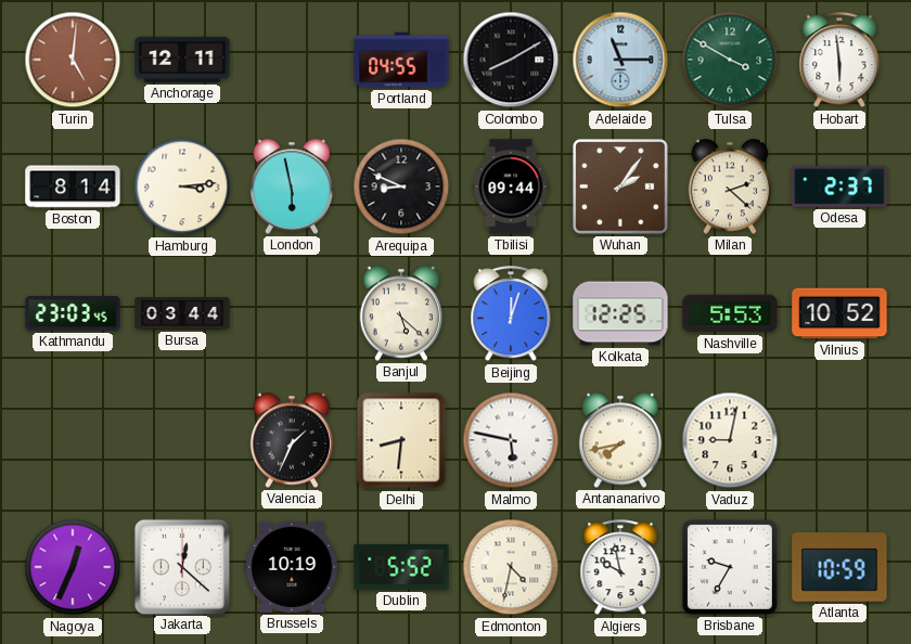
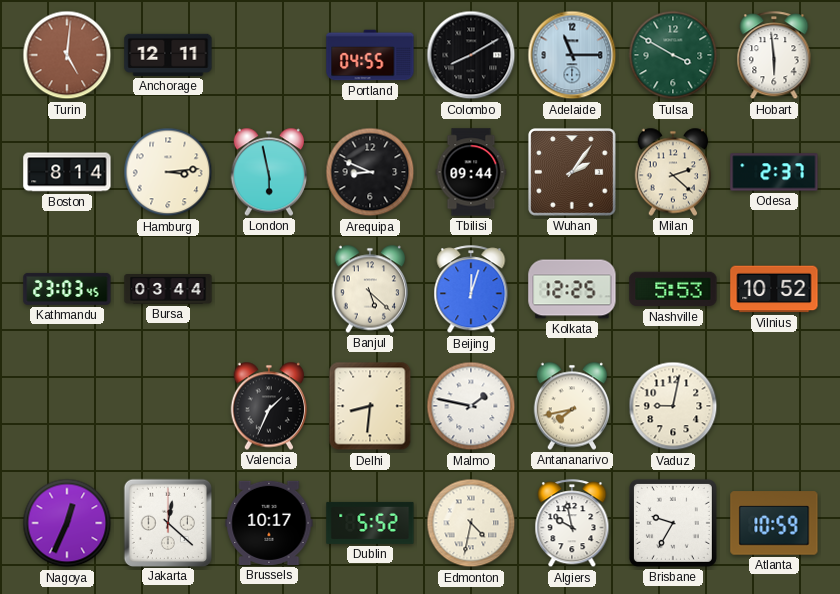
Malmo: 5:47 -> 1:47
Brussels: 10:19 -> 10:17
